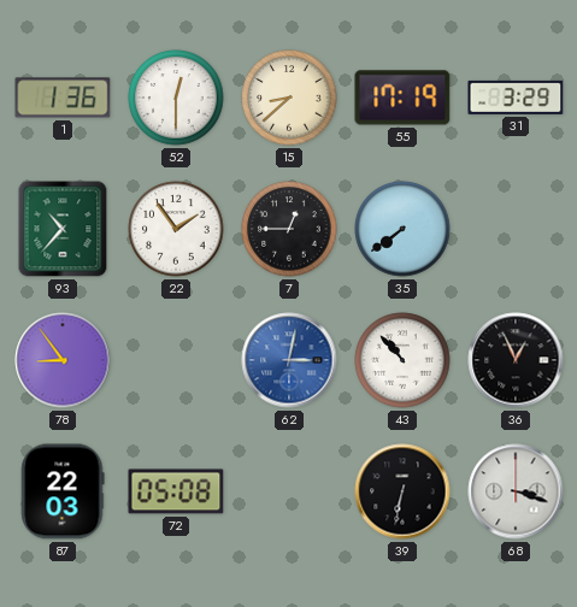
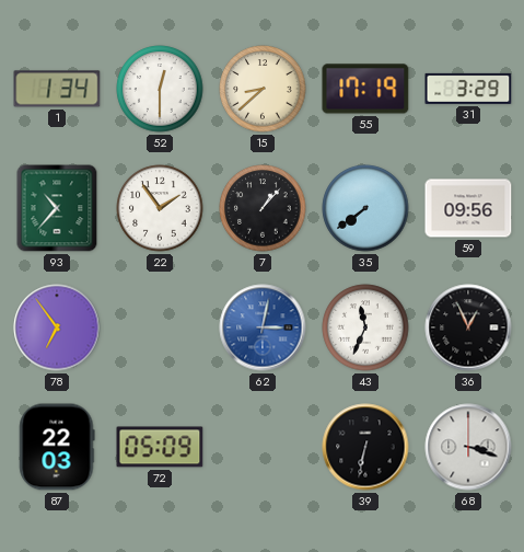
1: 1:36 -> 1:34
7: 12:45 -> 1:07
59: none -> 09:56
78: 8:54 -> 6:54
43: 10:53 -> 11:34
72: 05:08 -> 05:09
